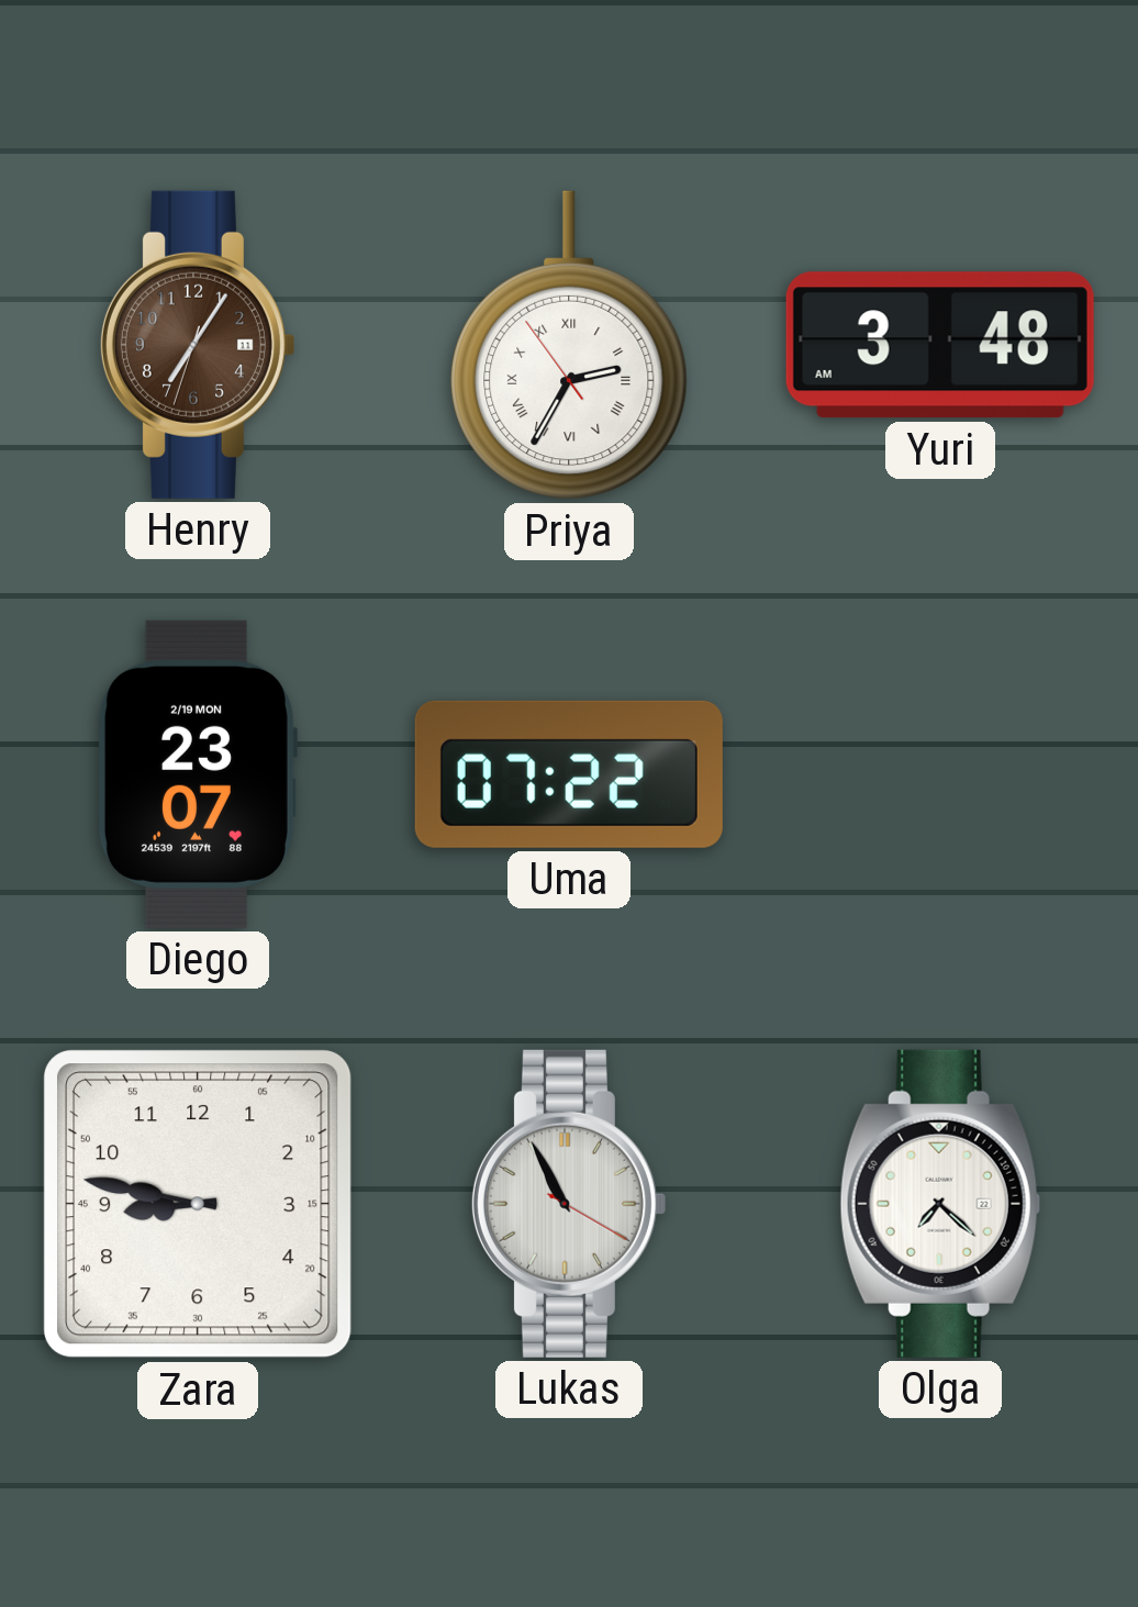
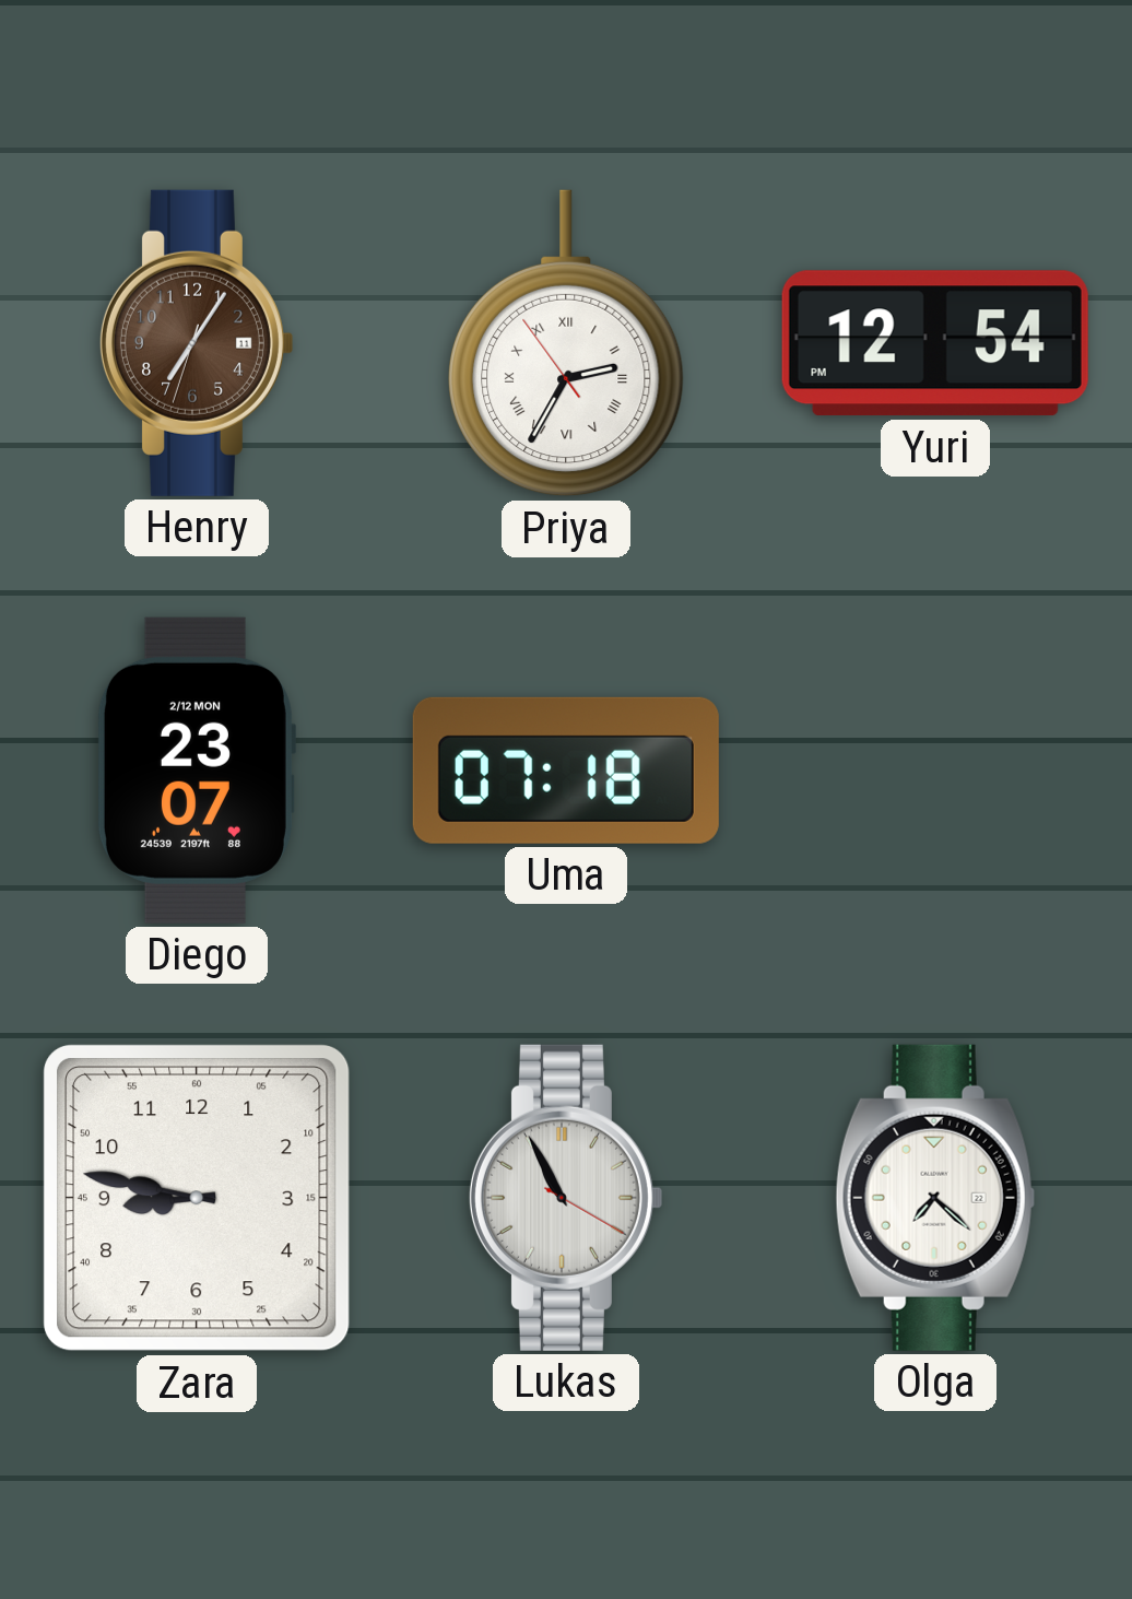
Yuri: 3:48 -> 12:54
Diego date: 2/19 MON -> 2/12 MON
Uma: 07:22 -> 07:18
